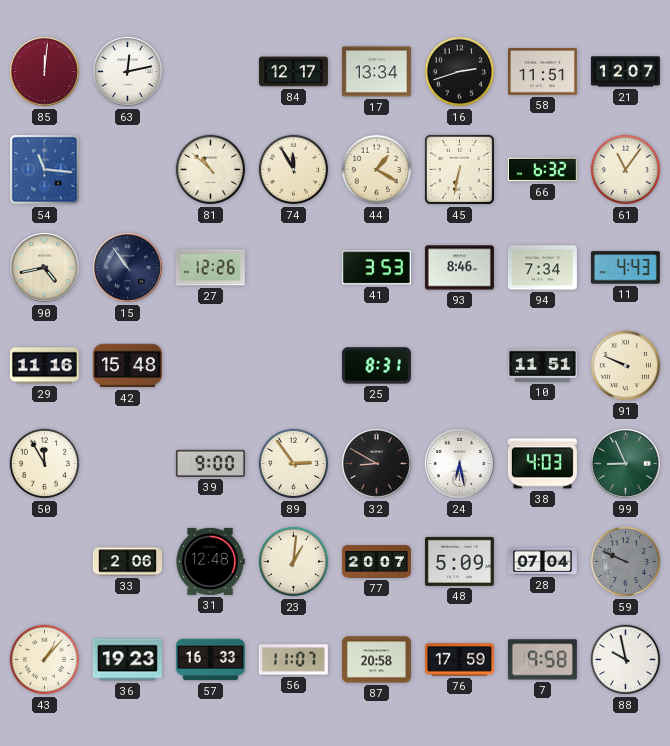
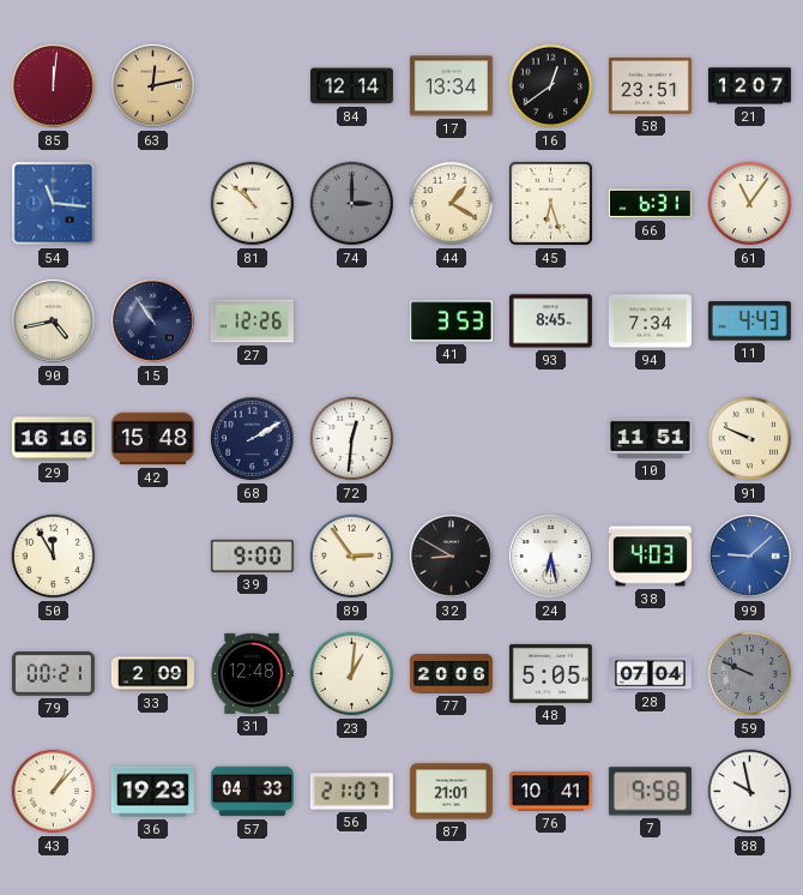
63 dial: white -> champagne
84: 12:17 -> 12:14
16: 2:42 -> 12:39
58: 11:51 -> 23:51
74: 11:55 -> 3:00
74 dial: cream -> grey
45: 6:32 -> 6:27
66: 6:32 -> 6:31
93: 8:46 -> 8:45
29: 11:16 -> 16:16
68: none -> 2:10
72: none -> 12:31
25: 8:31 -> none
99: 8:56 -> 9:08
99 dial: green -> blue
79: none -> 00:21
33: 2:06 -> 2:09
77: 20:07 -> 20:06
48: 5:09 -> 5:05
57: 16:33 -> 04:33
56: 11:07 -> 21:07
87: 20:58 -> 21:01
76: 17:59 -> 10:41
